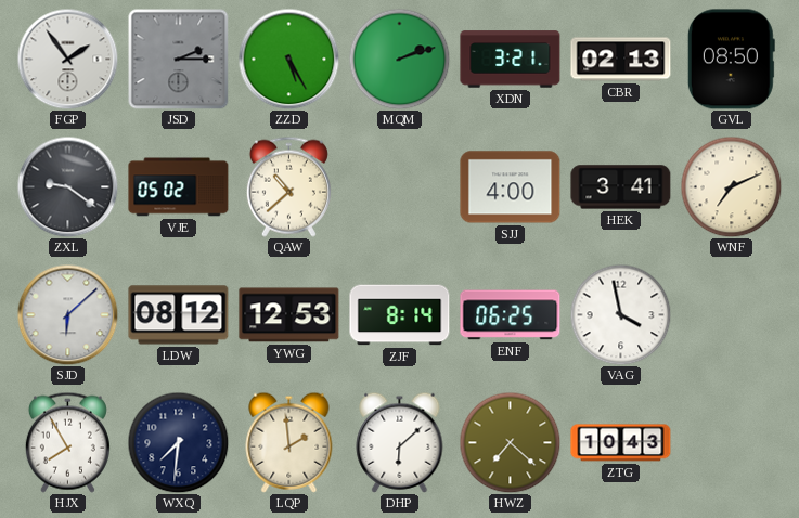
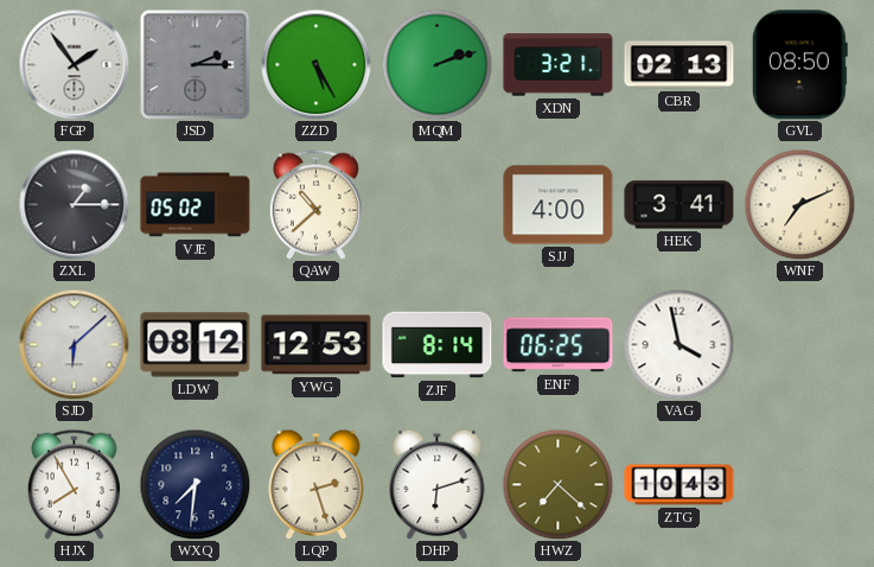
ZXL: 9:21 -> 1:15
LQP: 1:59 -> 2:27
DHP: 6:08 -> 6:12
